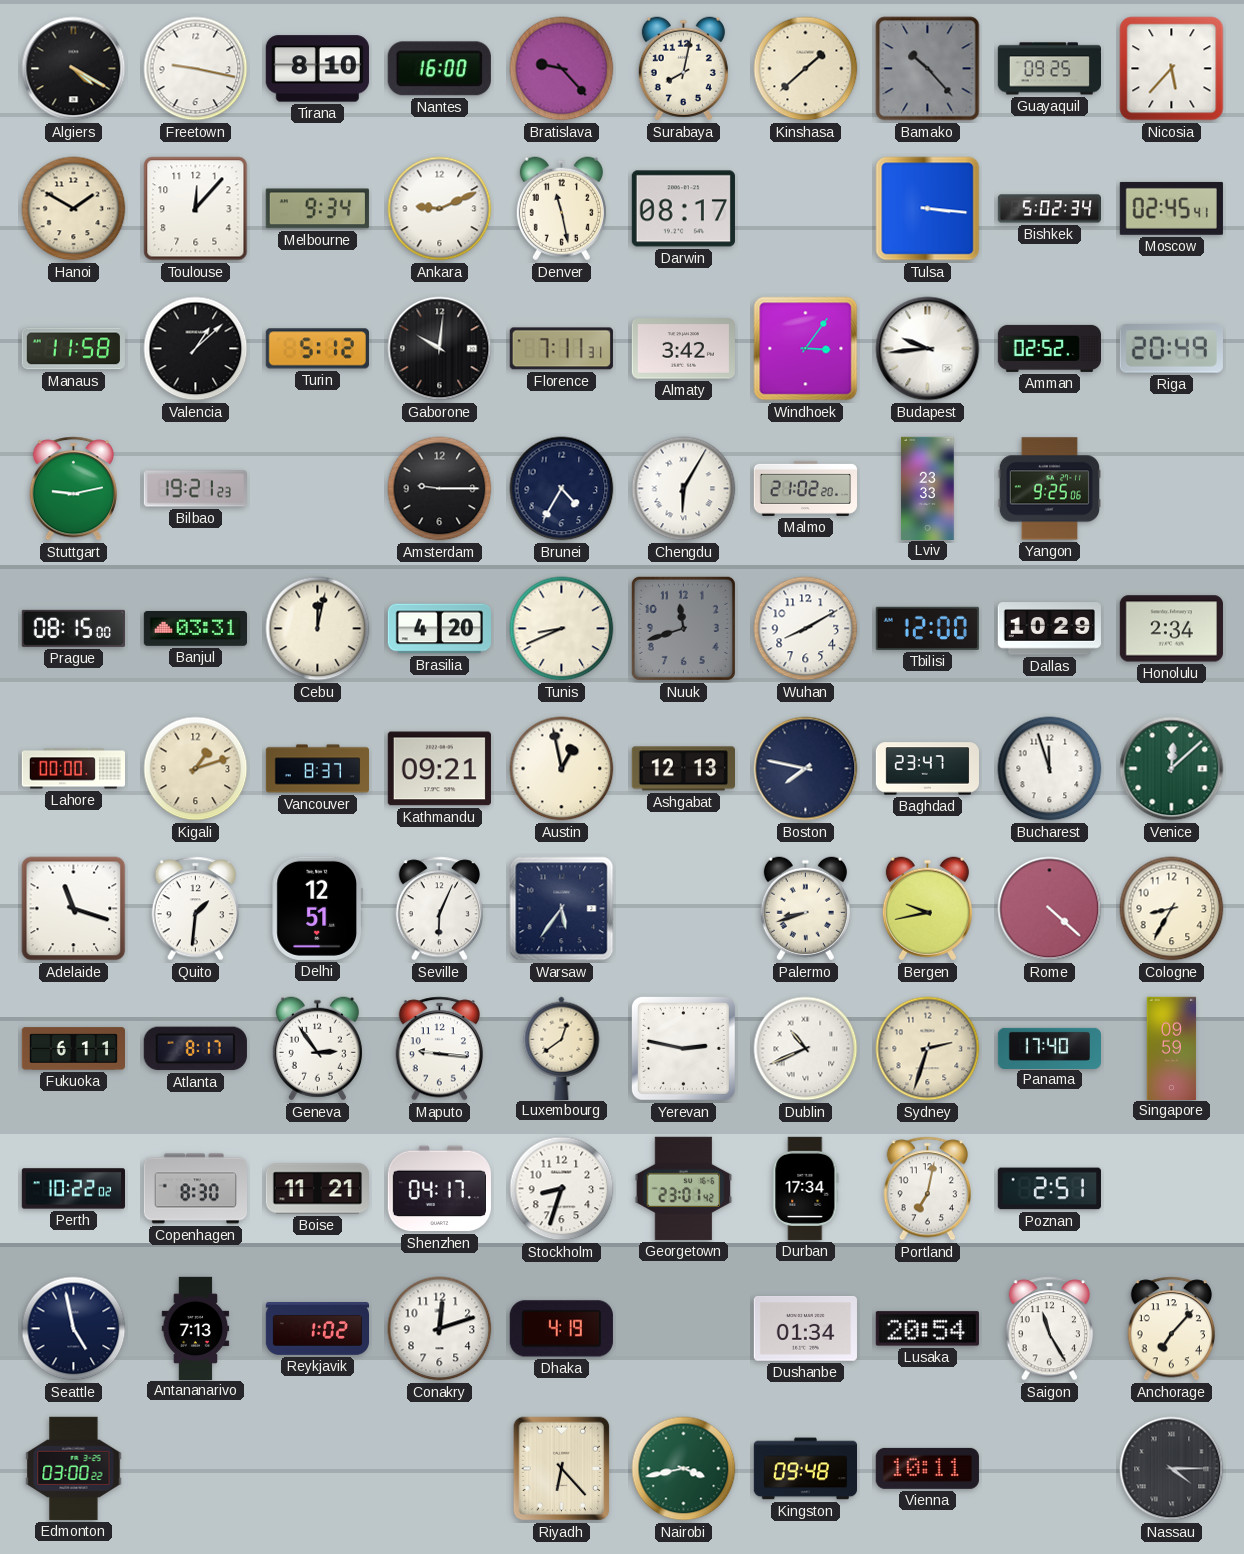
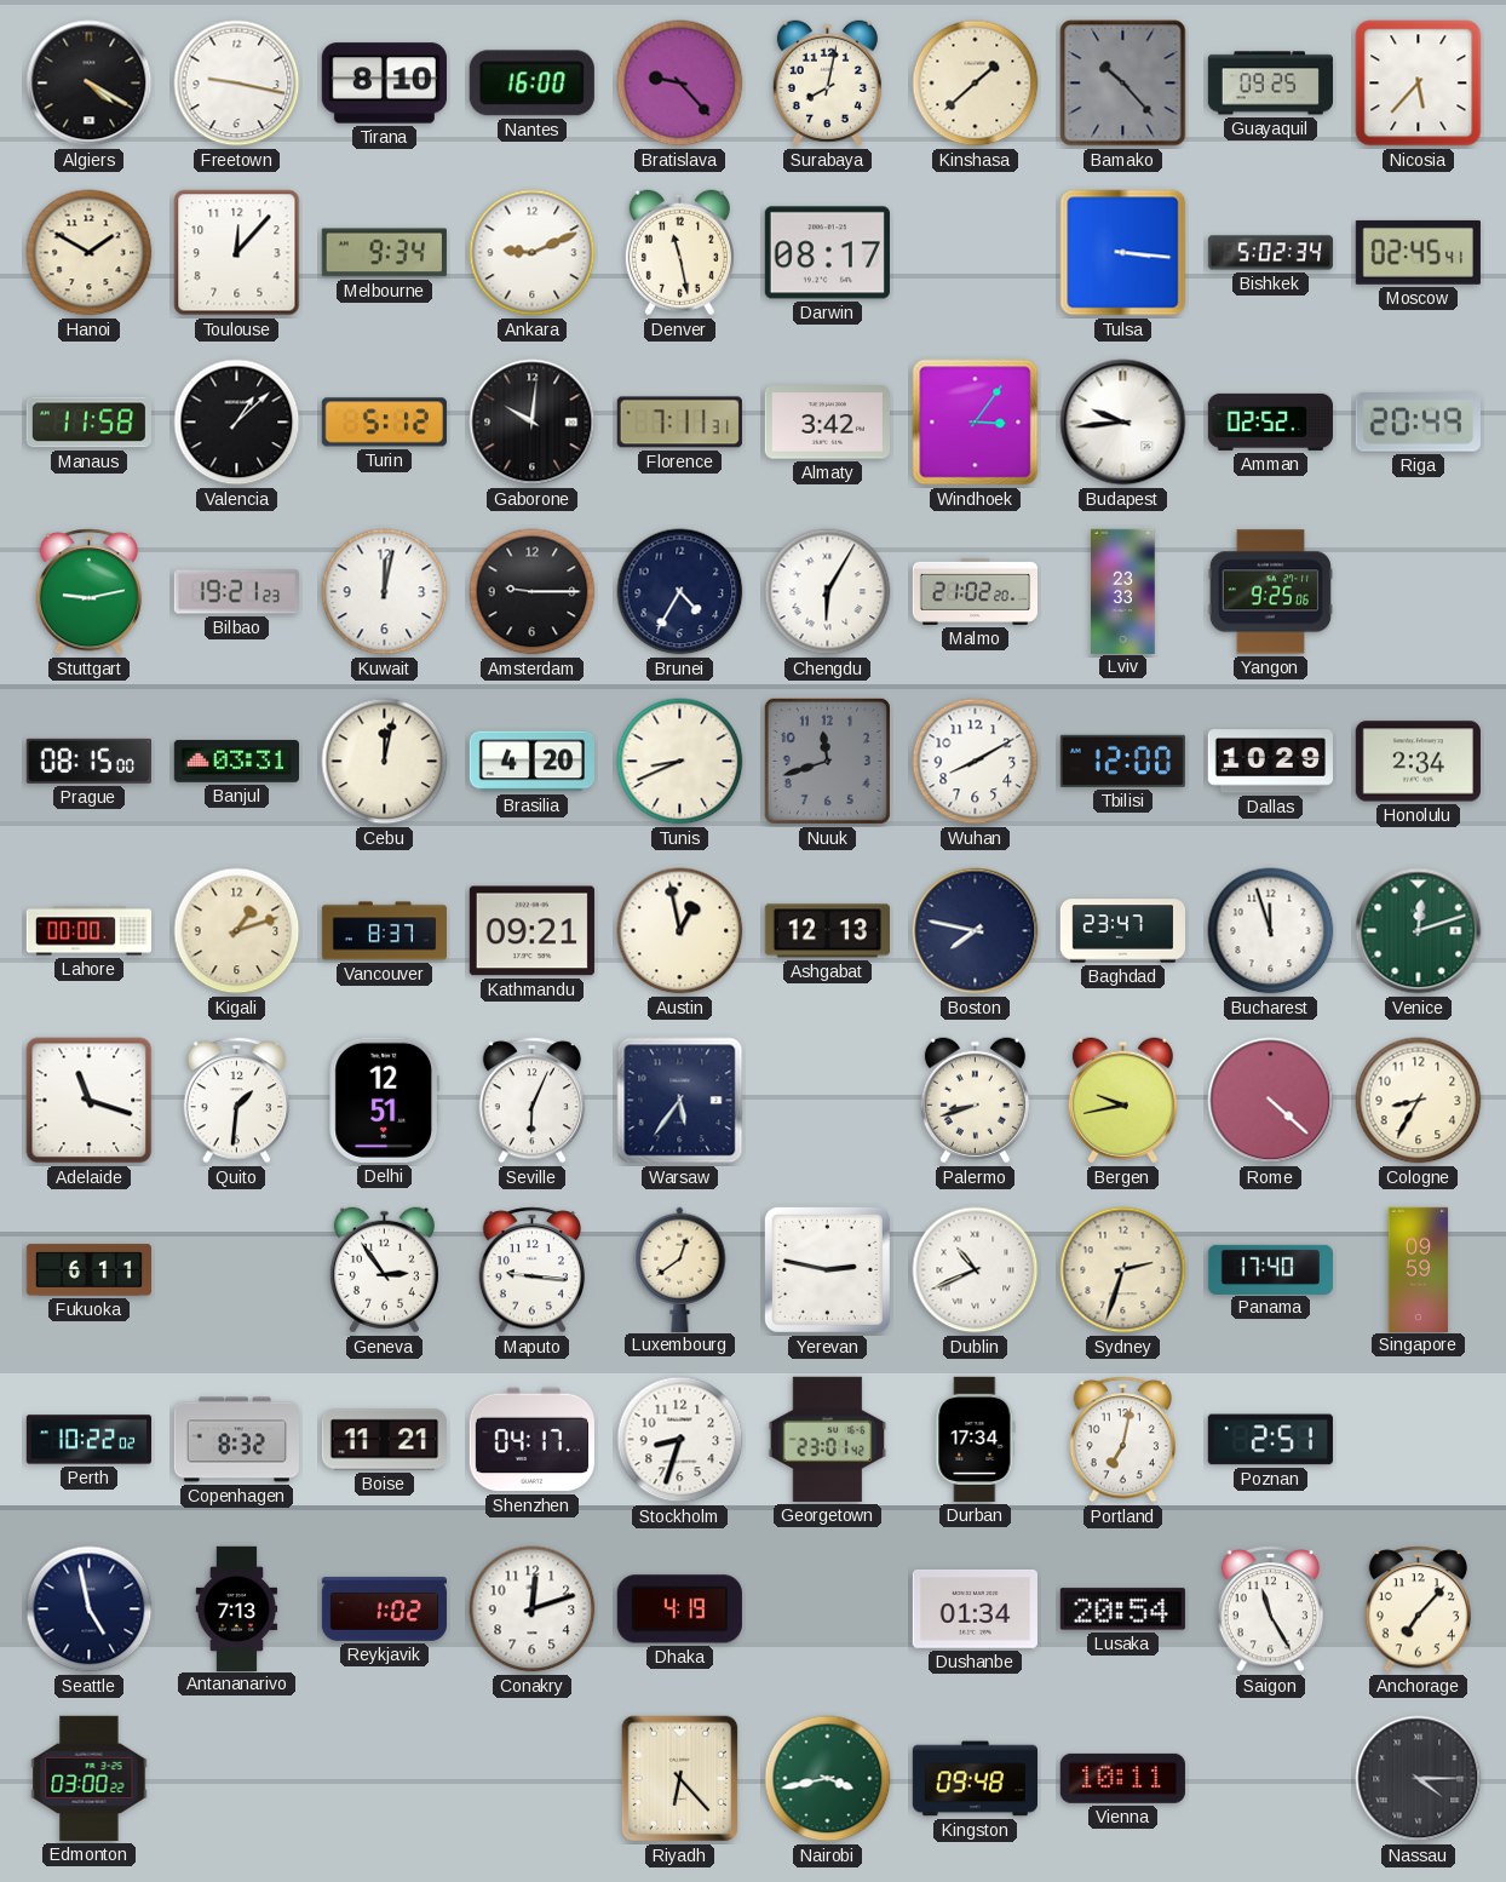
Kuwait: none -> 12:02
Venice: 12:08 -> 12:12
Atlanta: 8:17 -> none
Copenhagen: 8:30 -> 8:32
